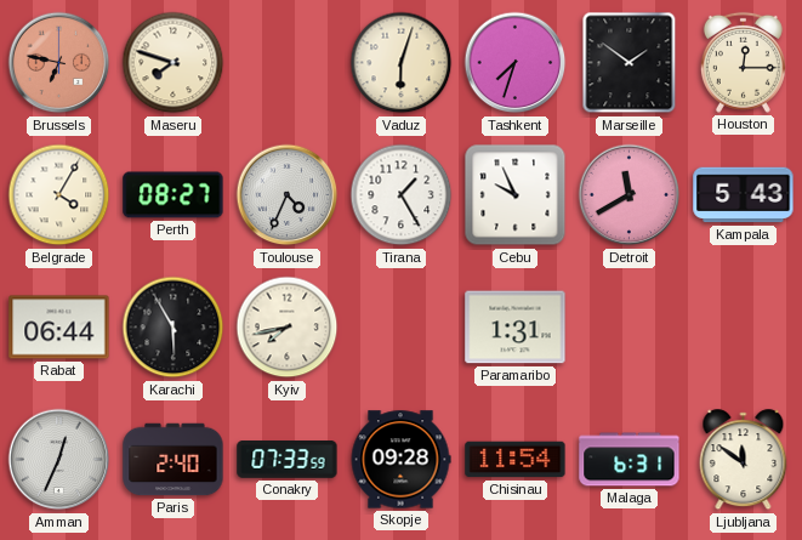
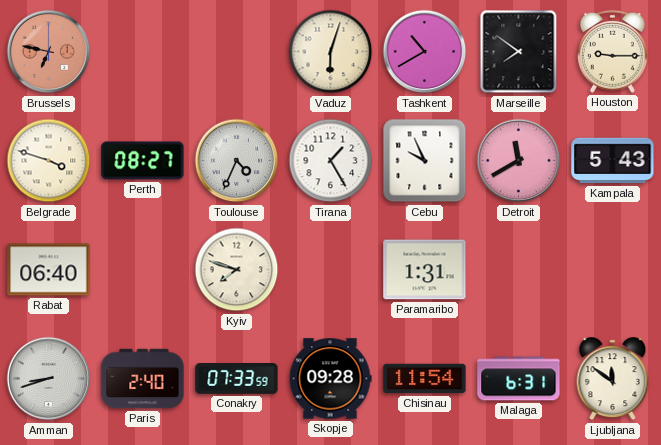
Maseru: 7:48 -> none
Tashkent: 7:33 -> 10:40
Marseille: 1:51 -> 7:51
Houston: 12:15 -> 9:15
Belgrade: 4:05 -> 3:48
Rabat: 06:44 -> 06:40
Karachi: 5:55 -> none
Kyiv: 7:43 -> 7:48
Amman: 12:34 -> 8:42
